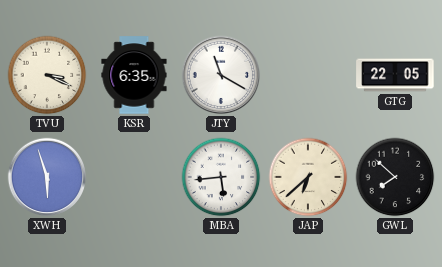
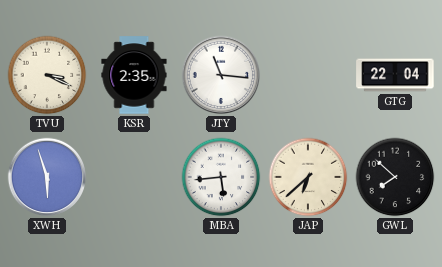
KSR: 6:35 -> 2:35
JTY: 11:20 -> 11:16
GTG: 22:05 -> 22:04
